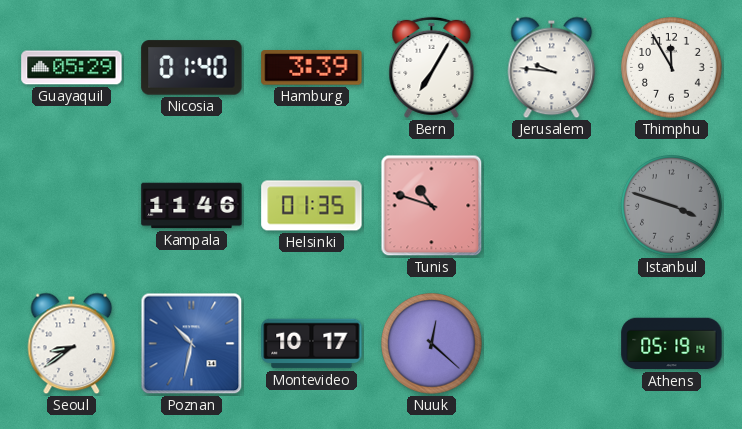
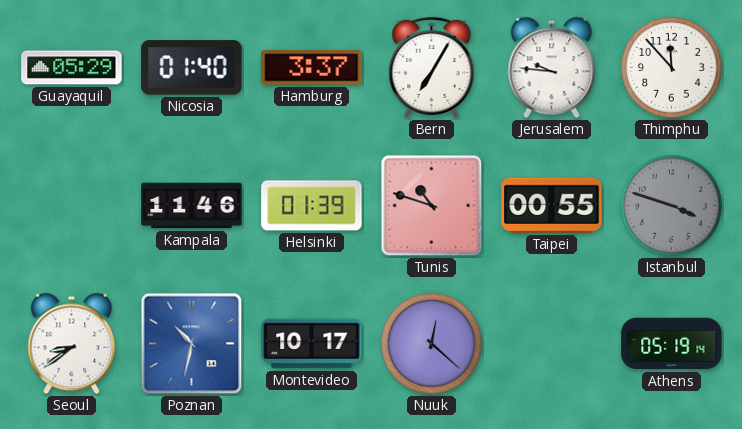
Hamburg: 3:39 -> 3:37
Thimphu: 11:55 -> 11:53
Helsinki: 01:35 -> 01:39
Taipei: none -> 00:55
